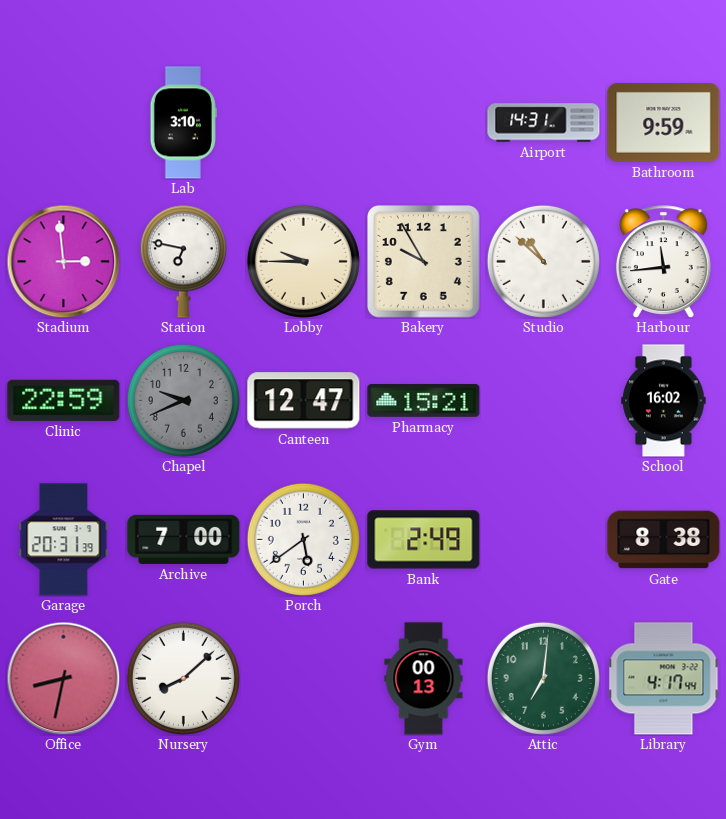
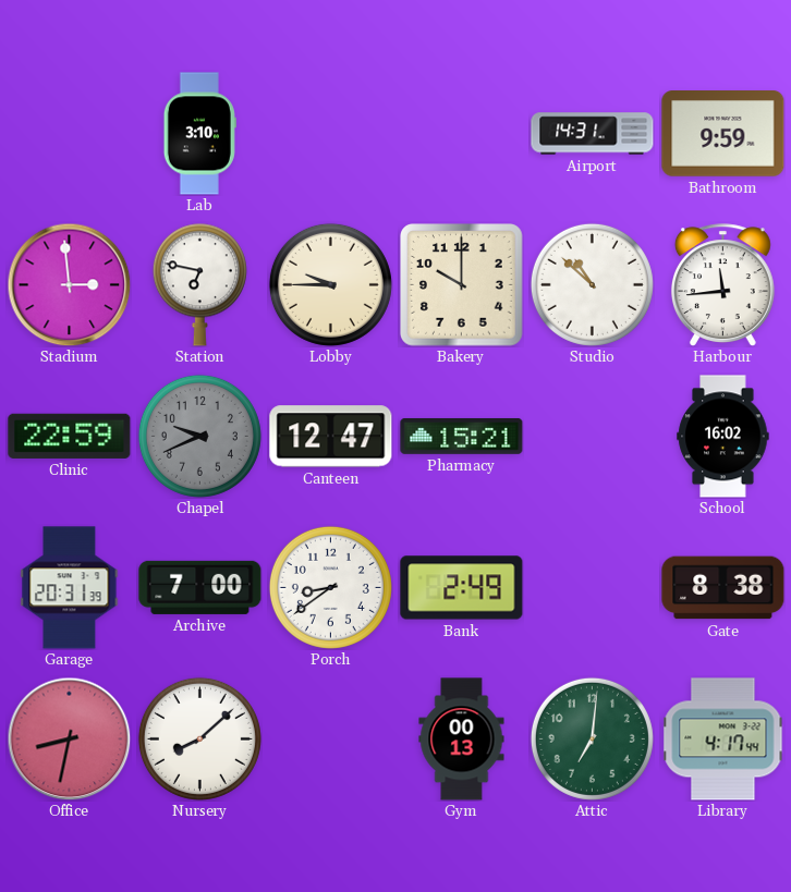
Bakery: 9:55 -> 10:00
Porch: 5:39 -> 8:39
